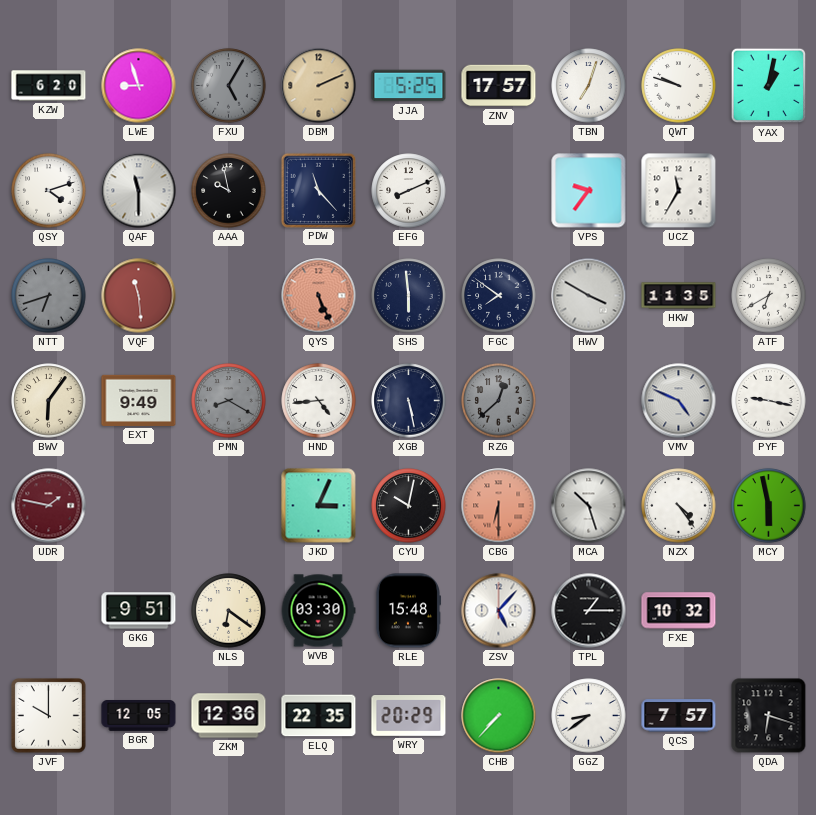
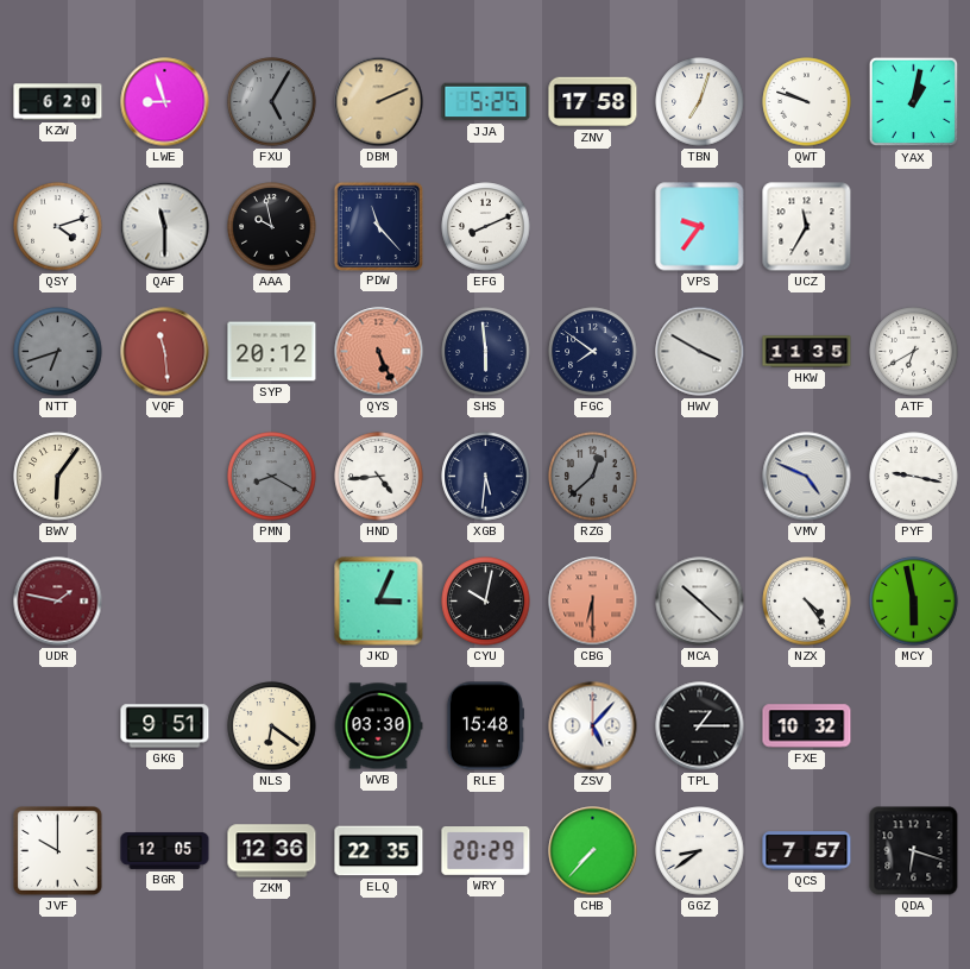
ZNV: 17:57 -> 17:58
SYP: none -> 20:12
EXT: 9:49 -> none
XGB: 5:28 -> 5:31
MCA: 10:27 -> 10:22
